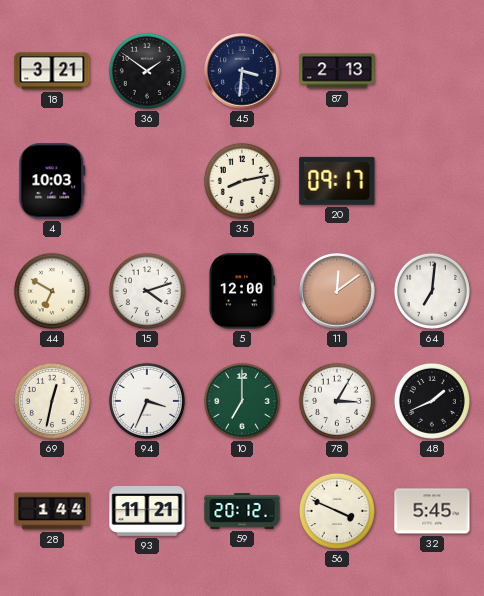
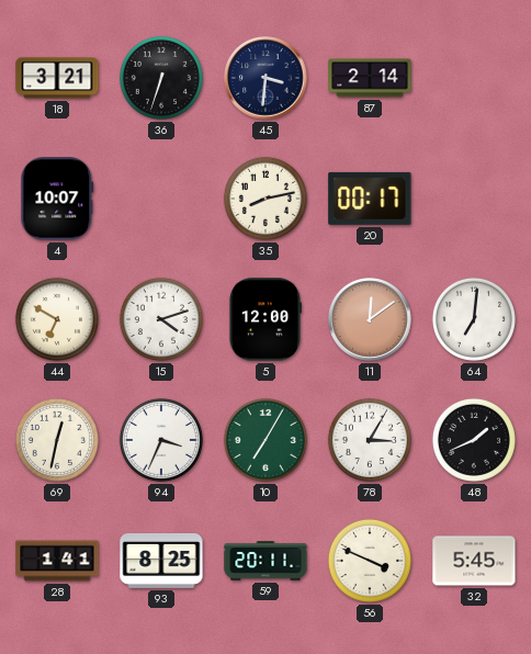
36: 1:51 -> 6:33
87: 2:13 -> 2:14
4: 10:03 -> 10:07
20: 09:17 -> 00:17
10: 7:00 -> 7:05
28: 1:44 -> 1:41
93: 11:21 -> 8:25
59: 20:12 -> 20:11
